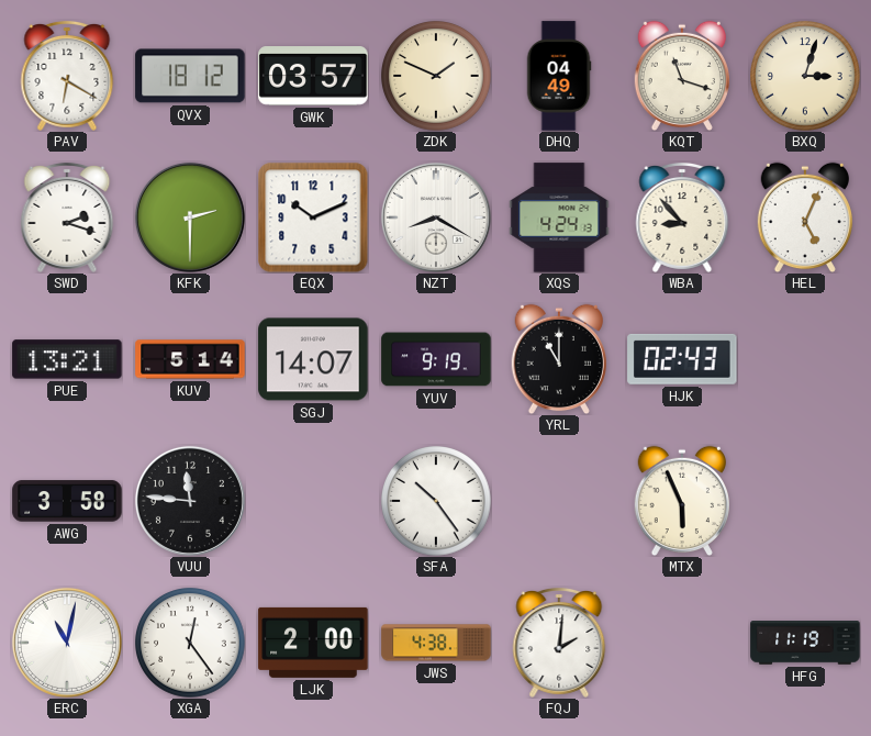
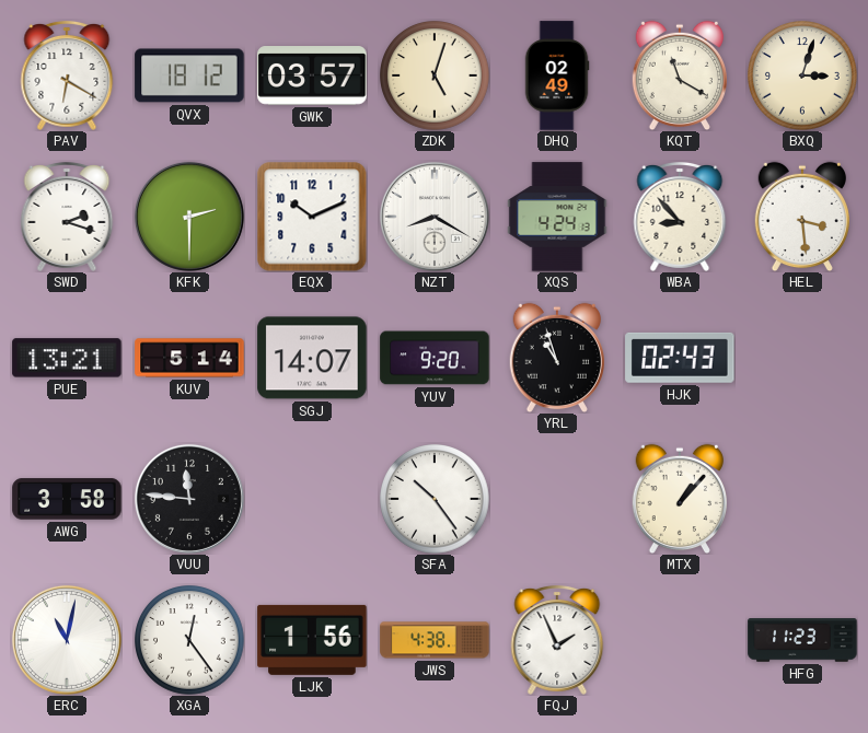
ZDK: 1:49 -> 5:03
DHQ: 04:49 -> 02:49
KQT: 11:18 -> 11:20
HEL: 5:04 -> 3:29
YUV: 9:19 -> 9:20
YRL: 11:00 -> 10:57
MTX: 5:56 -> 1:07
LJK: 2:00 -> 1:56
FQJ: 2:01 -> 1:56
HFG: 11:19 -> 11:23
